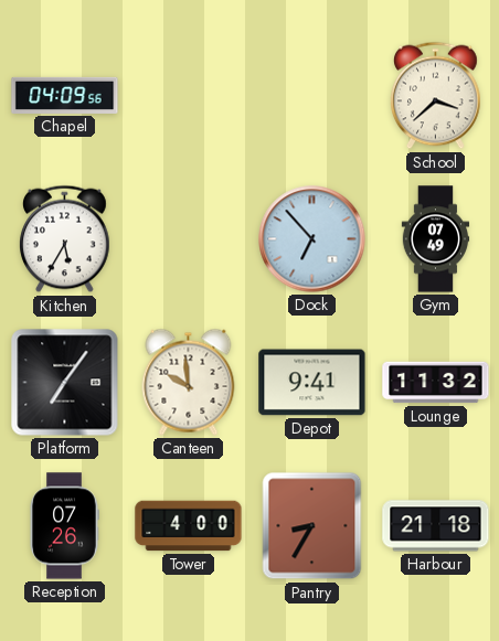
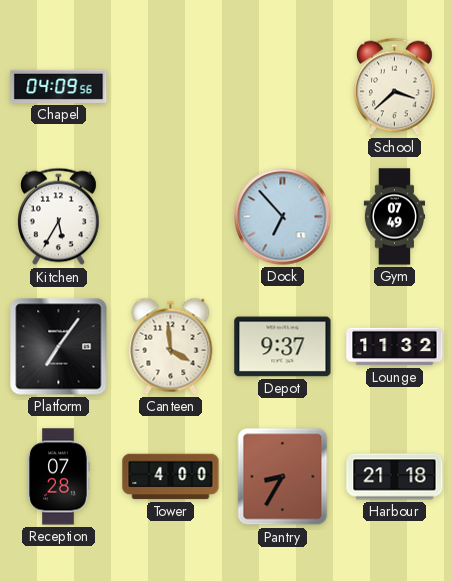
Canteen: 9:59 -> 3:59
Depot: 9:41 -> 9:37
Reception: 07:26 -> 07:28
